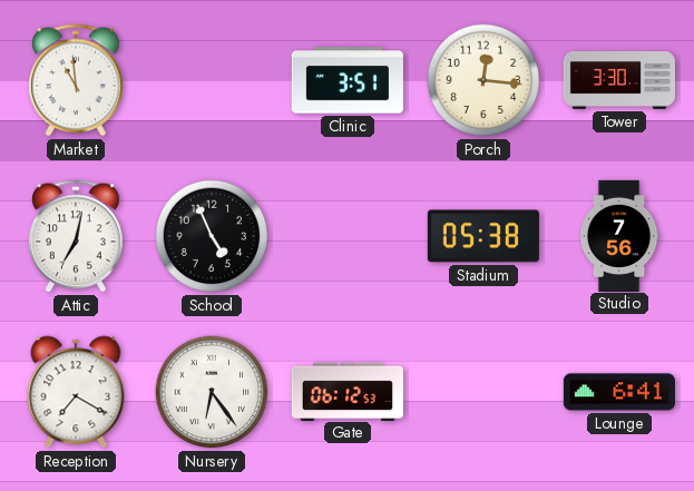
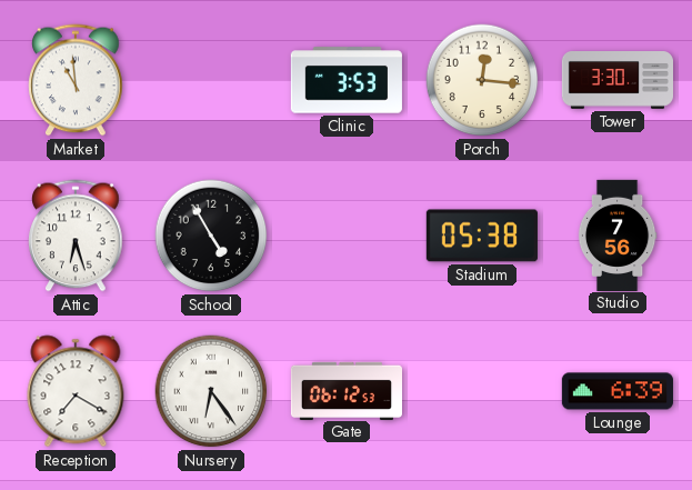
Clinic: 3:51 -> 3:53
Attic: 7:02 -> 6:27
School: 4:56 -> 4:55
Lounge: 6:41 -> 6:39
